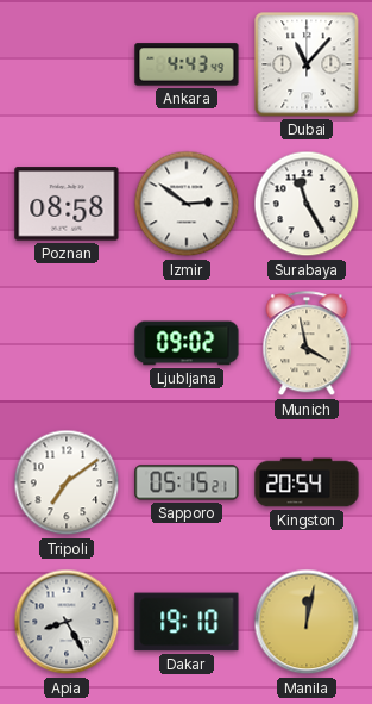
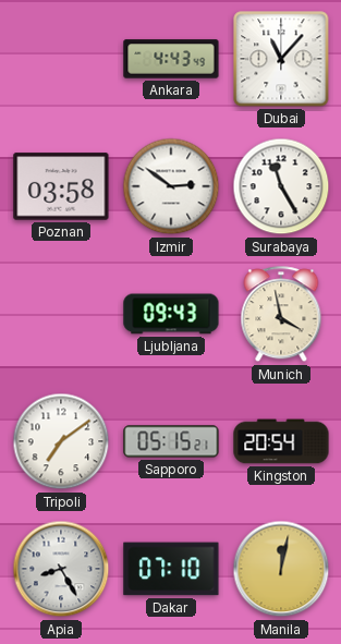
Poznan: 08:58 -> 03:58
Ljubljana: 09:02 -> 09:43
Dakar: 19:10 -> 07:10
